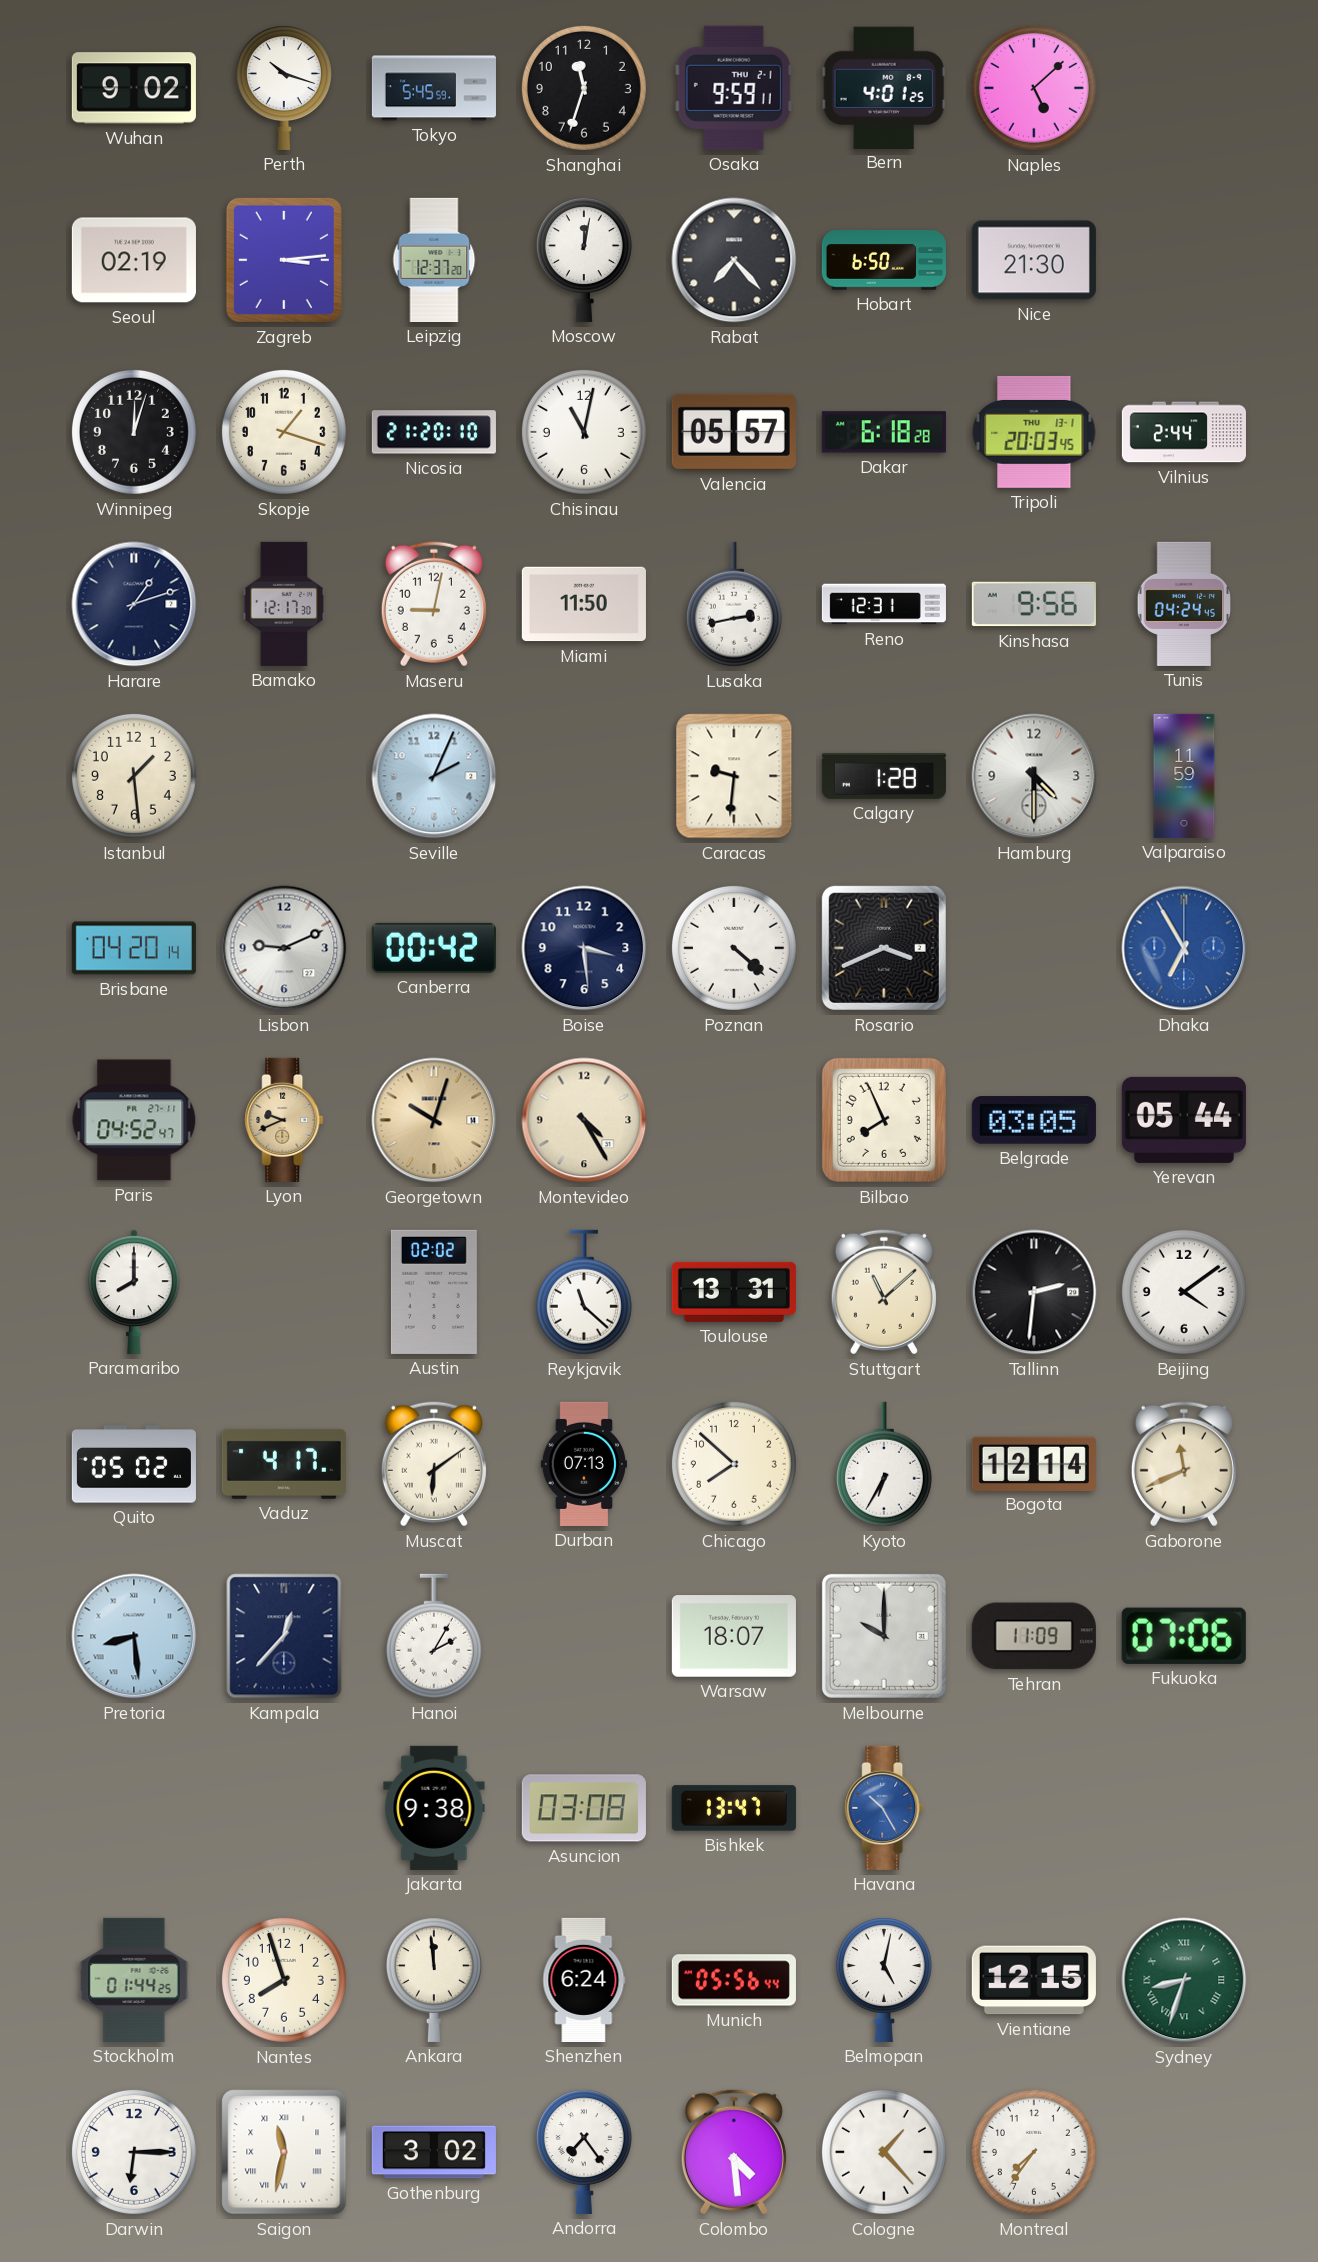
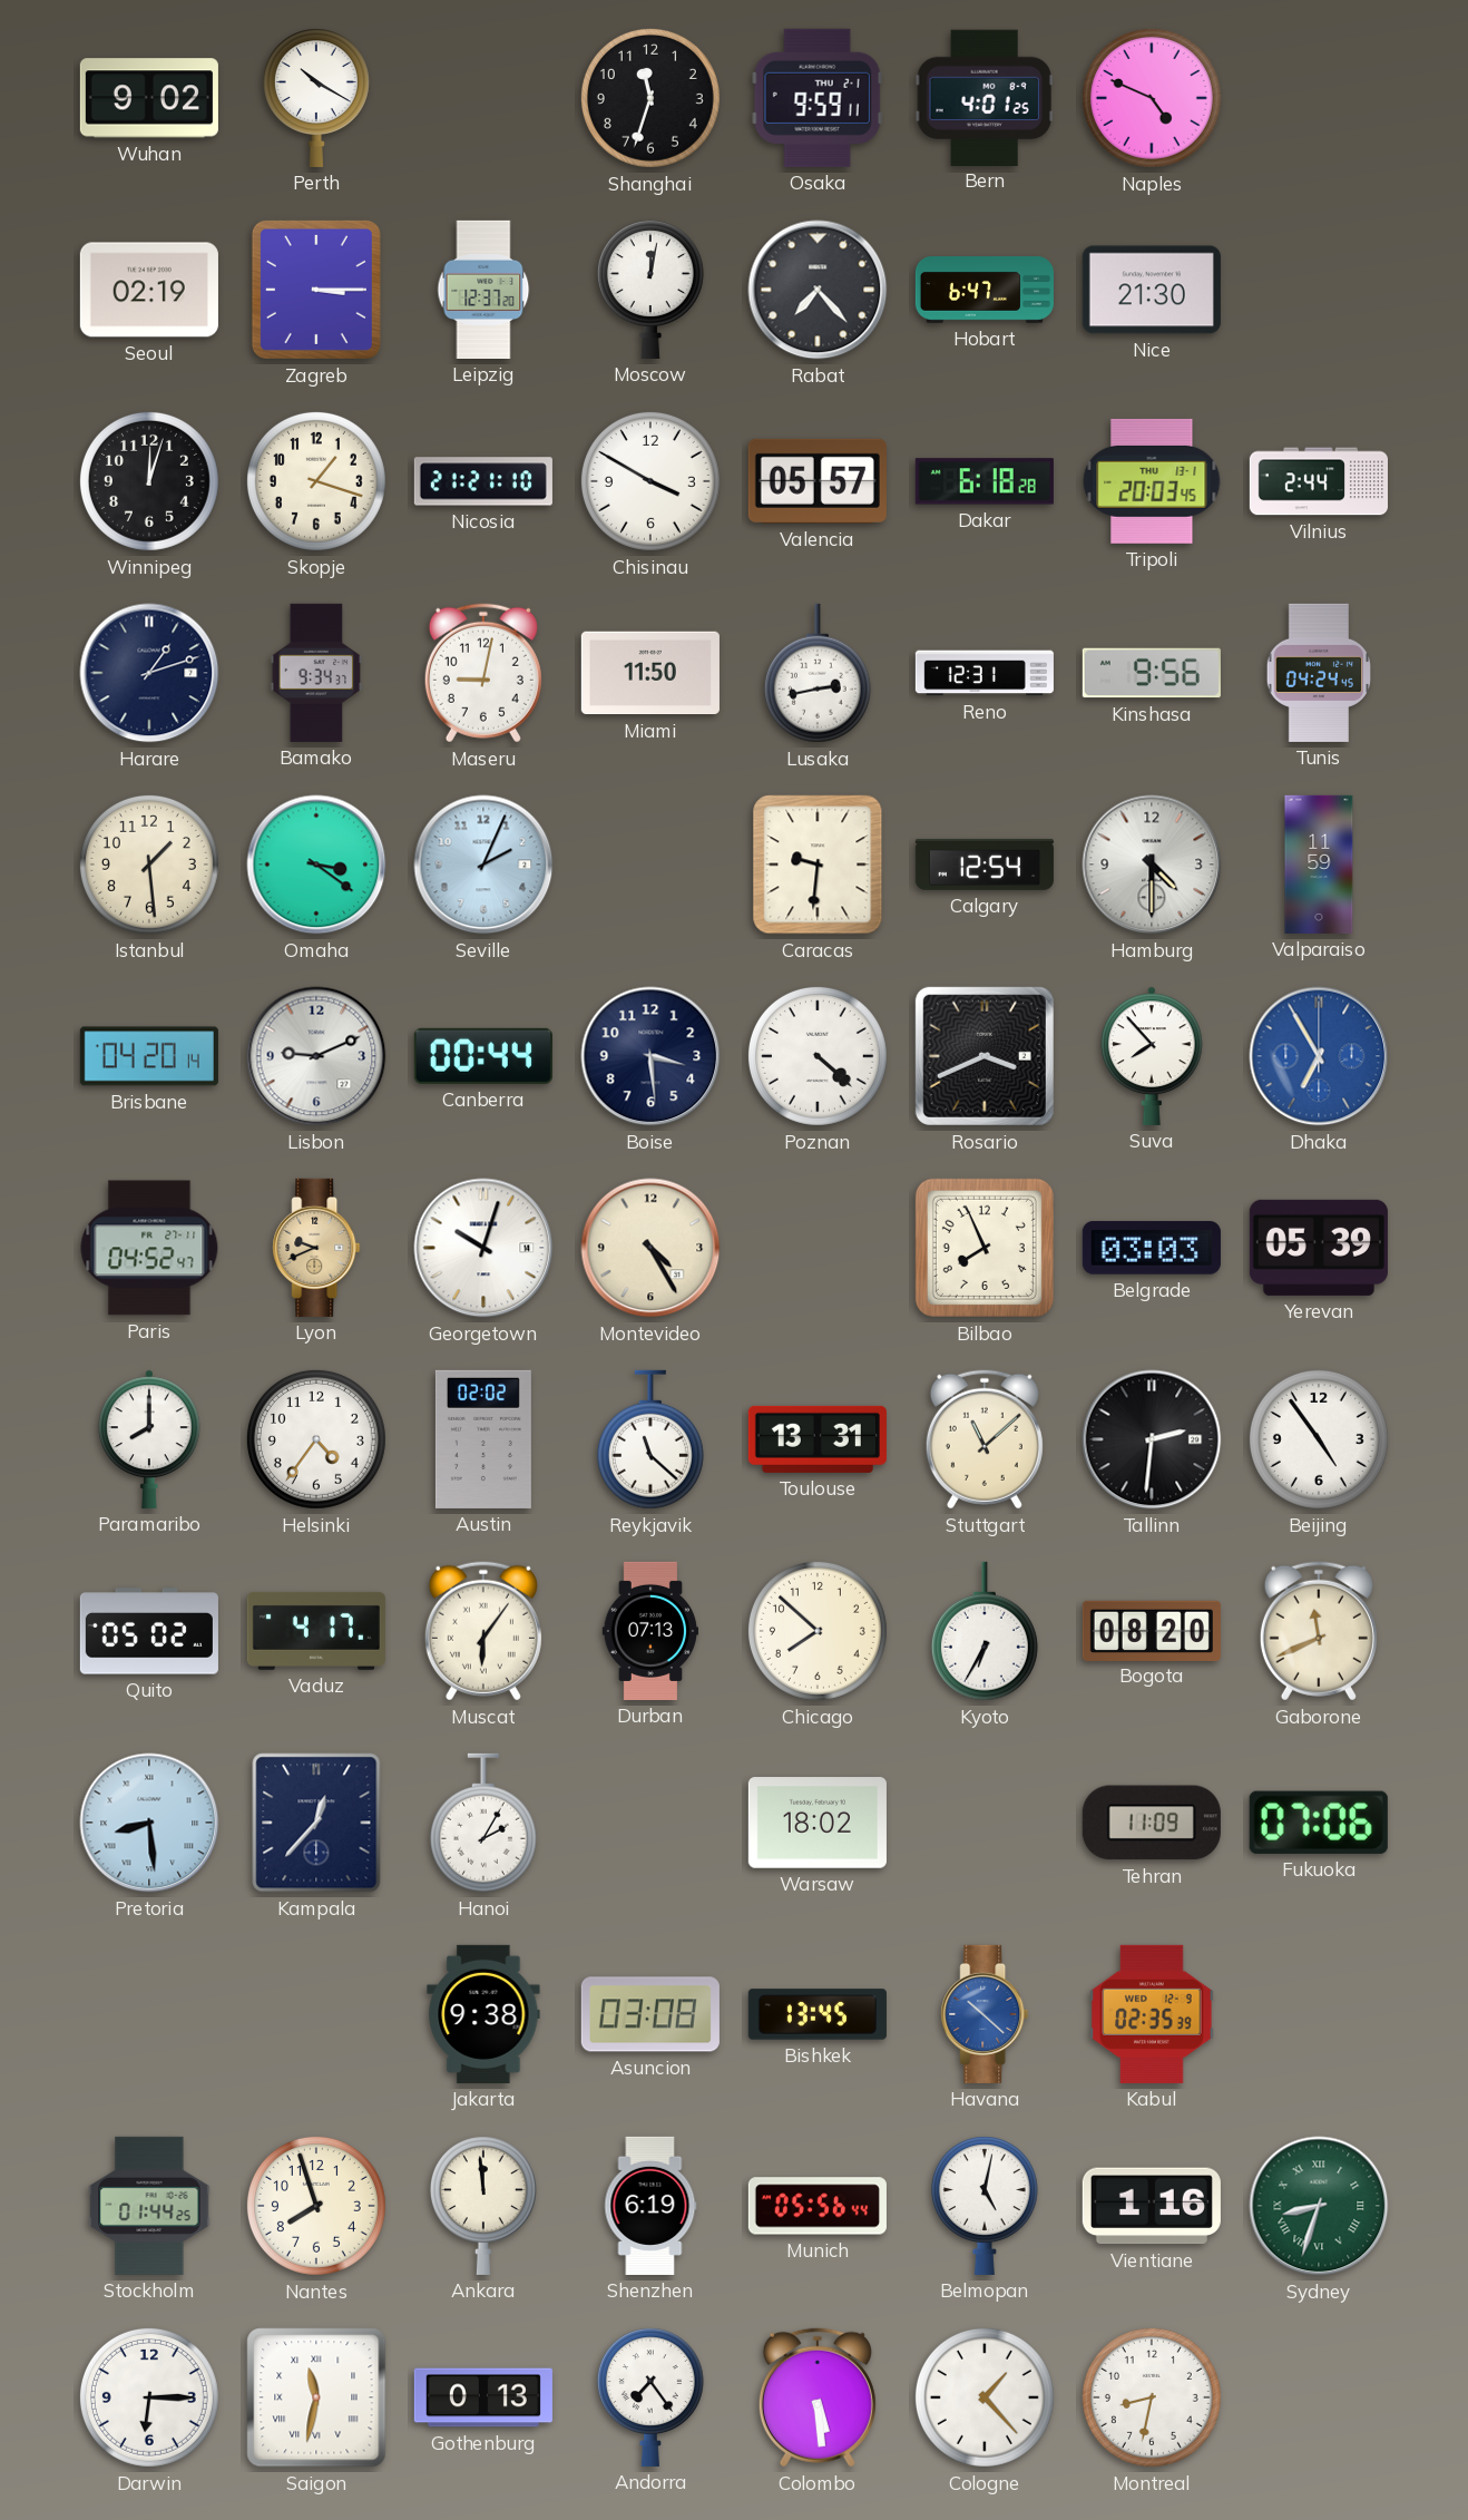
Perth: 10:18 -> 10:20
Tokyo: 5:45 -> none
Naples: 5:08 -> 4:49
Zagreb: 3:14 -> 3:15
Hobart: 6:50 -> 6:47
Nicosia: 21:20 -> 21:21
Chisinau: 11:02 -> 3:50
Bamako: 12:17 -> 9:34
Omaha: none -> 3:21
Calgary: 1:28 -> 12:54
Canberra: 00:42 -> 00:44
Suva: none -> 7:53
Georgetown dial: champagne -> white
Belgrade: 03:05 -> 03:03
Yerevan: 05:44 -> 05:39
Helsinki: none -> 4:36
Beijing: 4:09 -> 4:54
Muscat: 6:09 -> 6:06
Bogota: 12:14 -> 08:20
Warsaw: 18:07 -> 18:02
Melbourne: 10:00 -> none
Bishkek: 13:47 -> 13:45
Havana: 10:25 -> 10:22
Kabul: none -> 02:35
Shenzhen: 6:24 -> 6:19
Vientiane: 12:15 -> 1:16
Gothenburg: 3:02 -> 0:13
Colombo: 4:29 -> 5:29
Montreal: 7:36 -> 8:32
